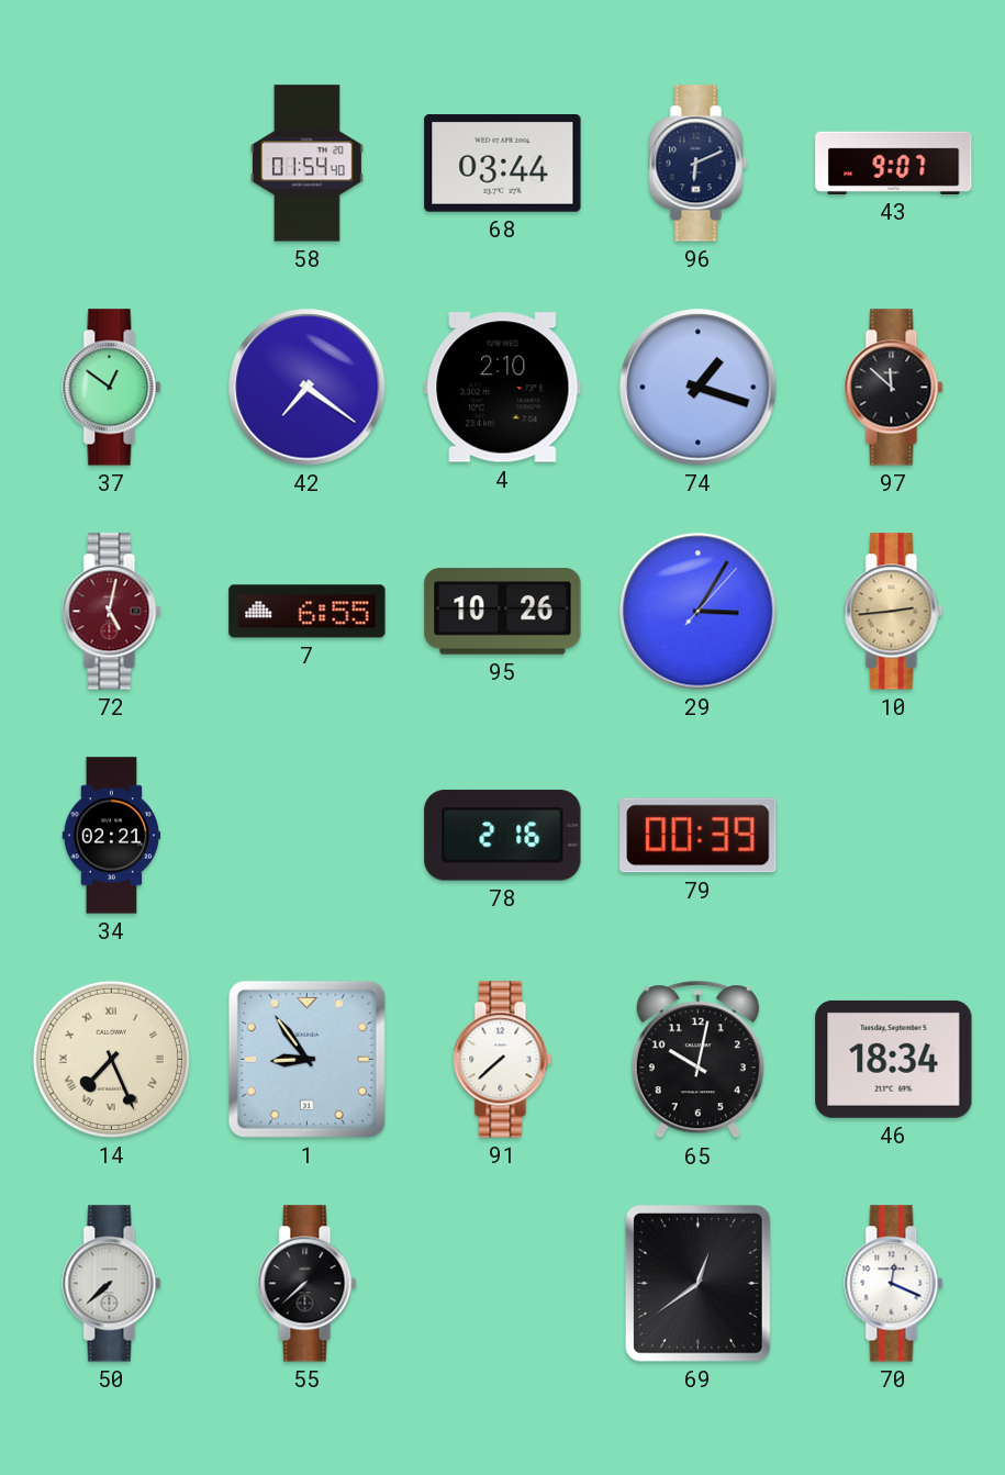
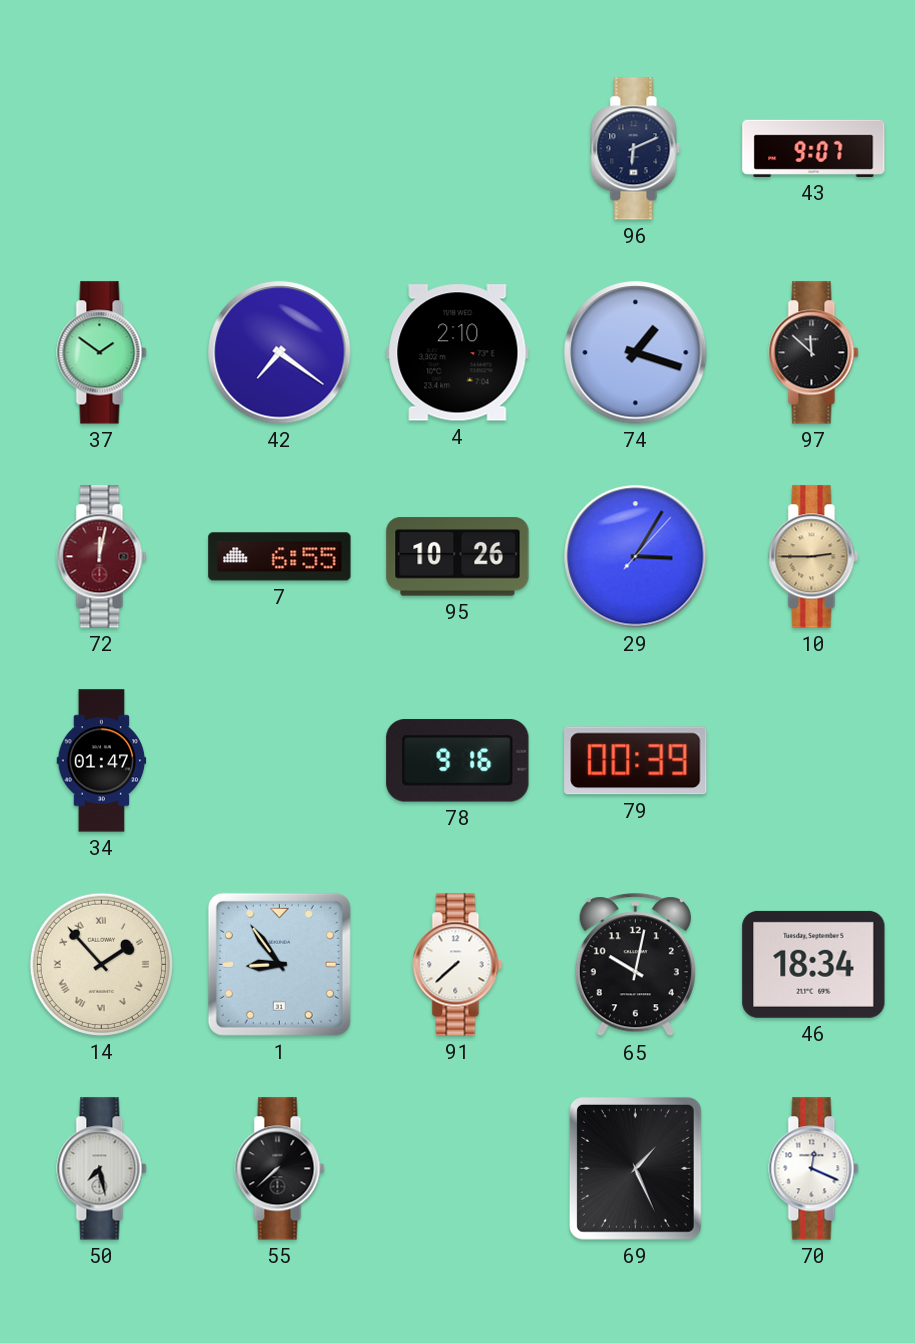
58: 01:54 -> none
68: 03:44 -> none
37: 12:51 -> 1:51
72: 5:02 -> 12:02
10: 2:44 -> 2:45
34: 02:21 -> 01:47
78: 2:16 -> 9:16
14: 7:26 -> 1:53
50: 7:38 -> 7:28
69: 12:39 -> 1:26
